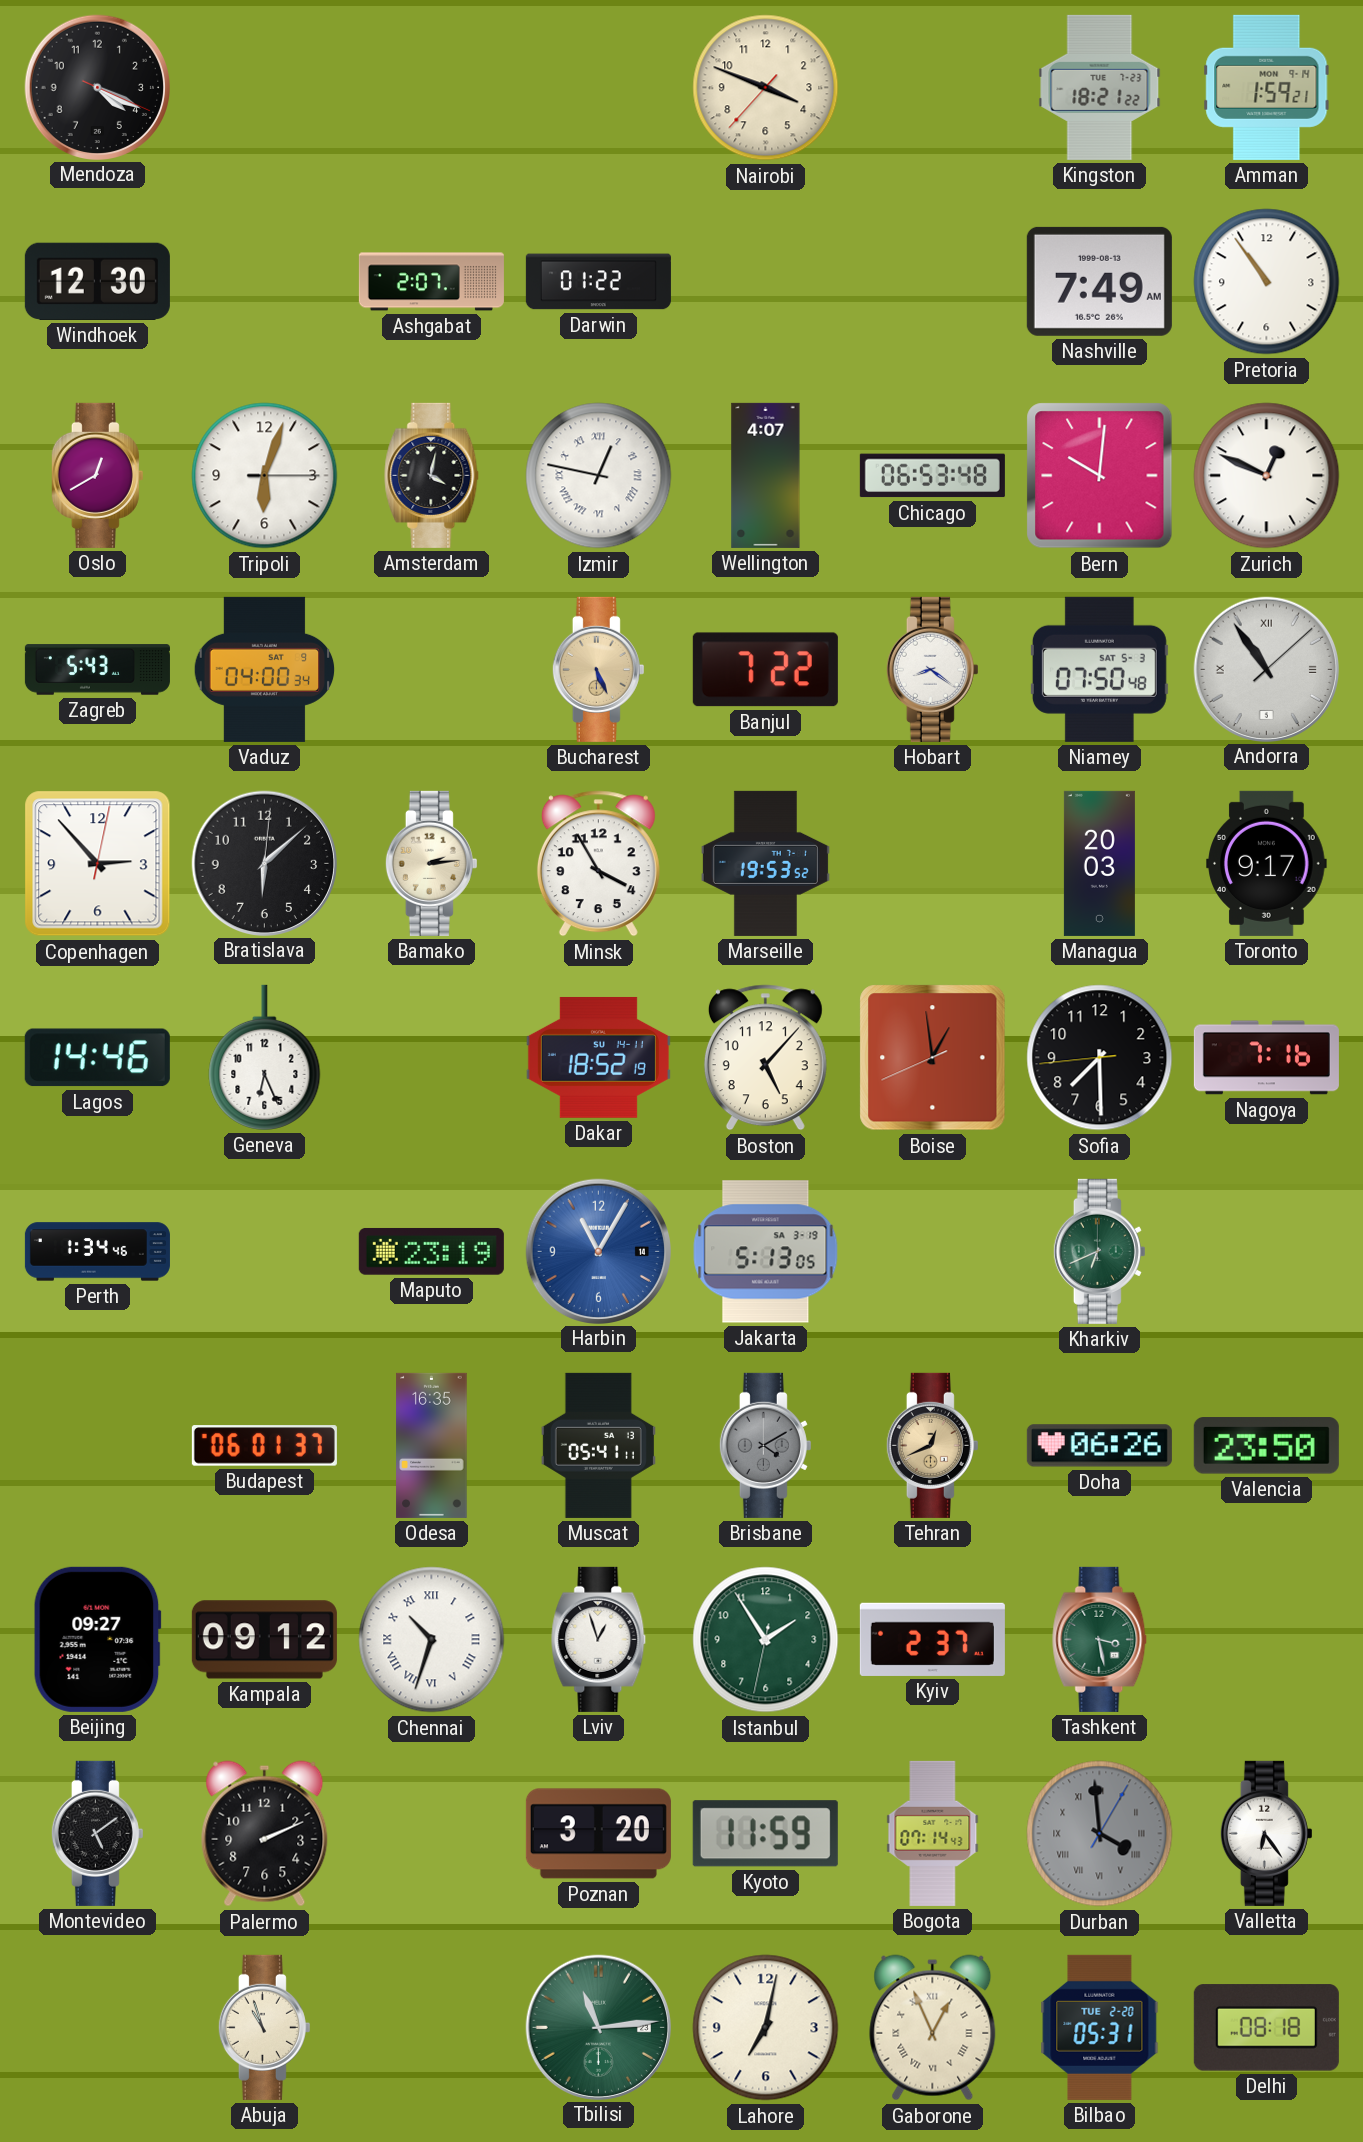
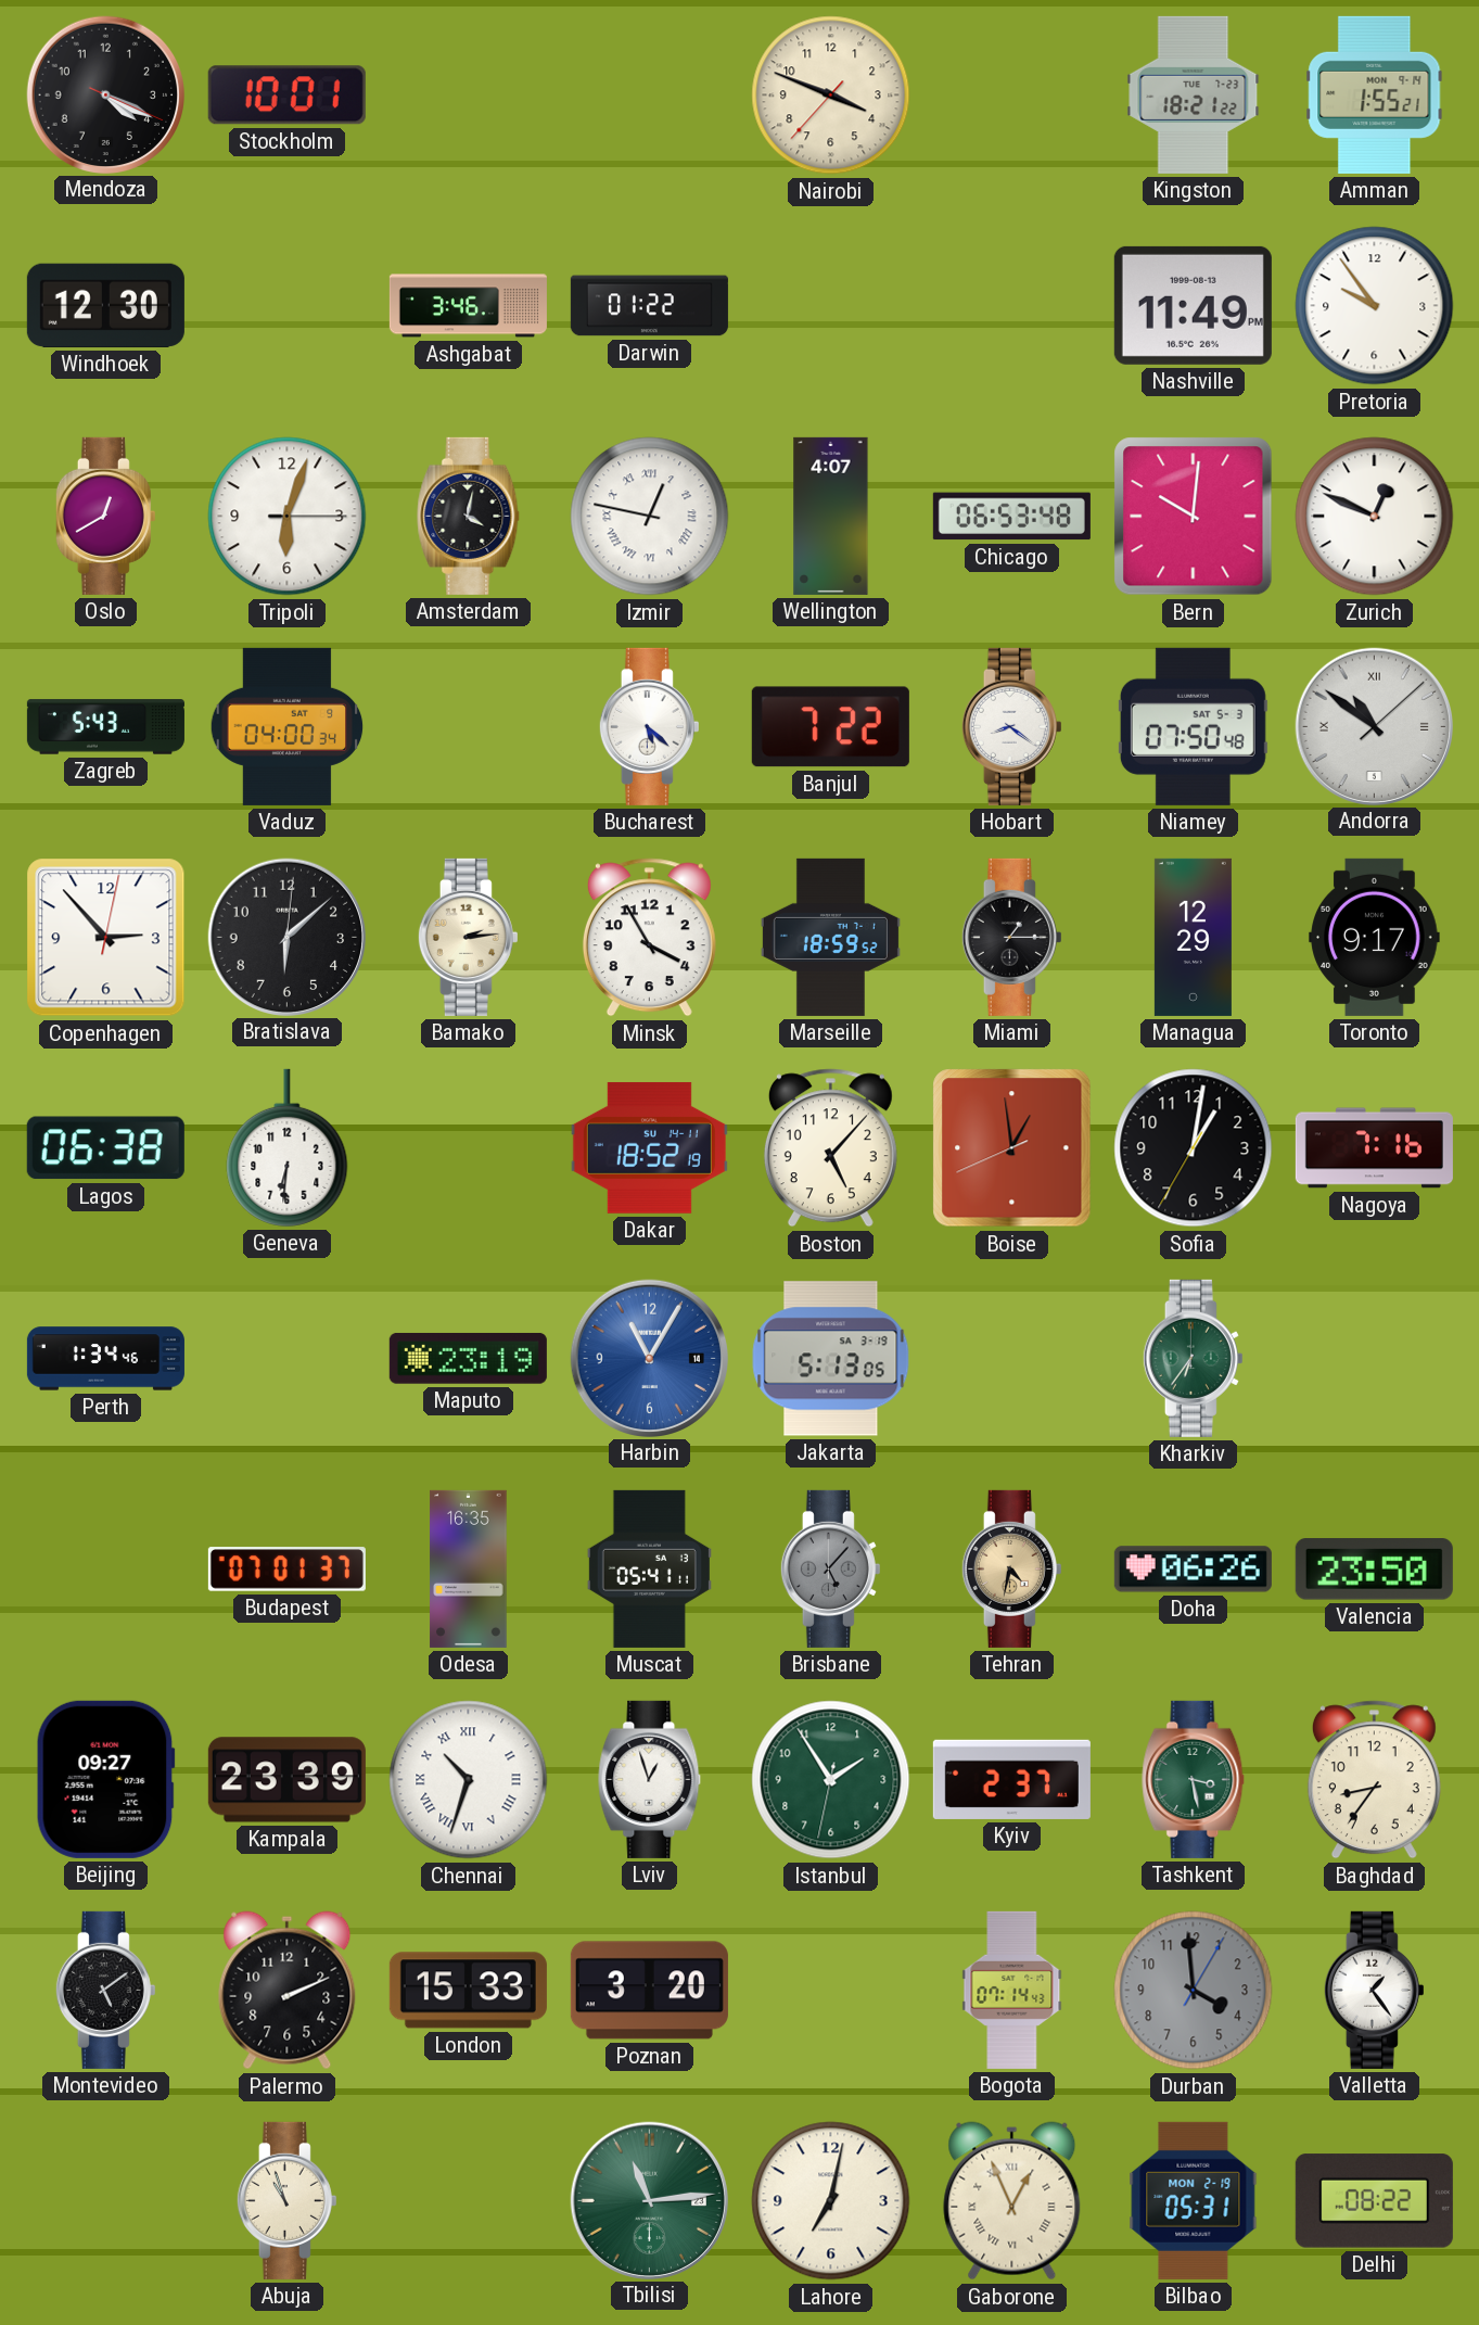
Stockholm: none -> 10:01
Amman: 1:59 -> 1:55
Ashgabat: 2:07 -> 3:46
Nashville: 7:49 -> 11:49
Pretoria: 10:54 -> 9:54
Bucharest: 5:26 -> 5:22
Bucharest dial: champagne -> white
Andorra: 10:54 -> 10:51
Marseille: 19:53 -> 18:59
Miami: none -> 1:15
Managua: 20:03 -> 12:29
Lagos: 14:46 -> 06:38
Geneva: 6:26 -> 6:31
Sofia: 7:29 -> 1:01
Kharkiv: 6:41 -> 6:36
Budapest: 06:01 -> 07:01
Brisbane: 4:10 -> 5:07
Tehran: 12:41 -> 4:32
Kampala: 09:12 -> 23:39
Baghdad: none -> 8:36
London: none -> 15:33
Kyoto: 11:59 -> none
Durban numerals: Roman -> Arabic
Valletta: 6:24 -> 1:24
Bilbao date: TUE 2-20 -> MON 2-19
Delhi: 08:18 -> 08:22
